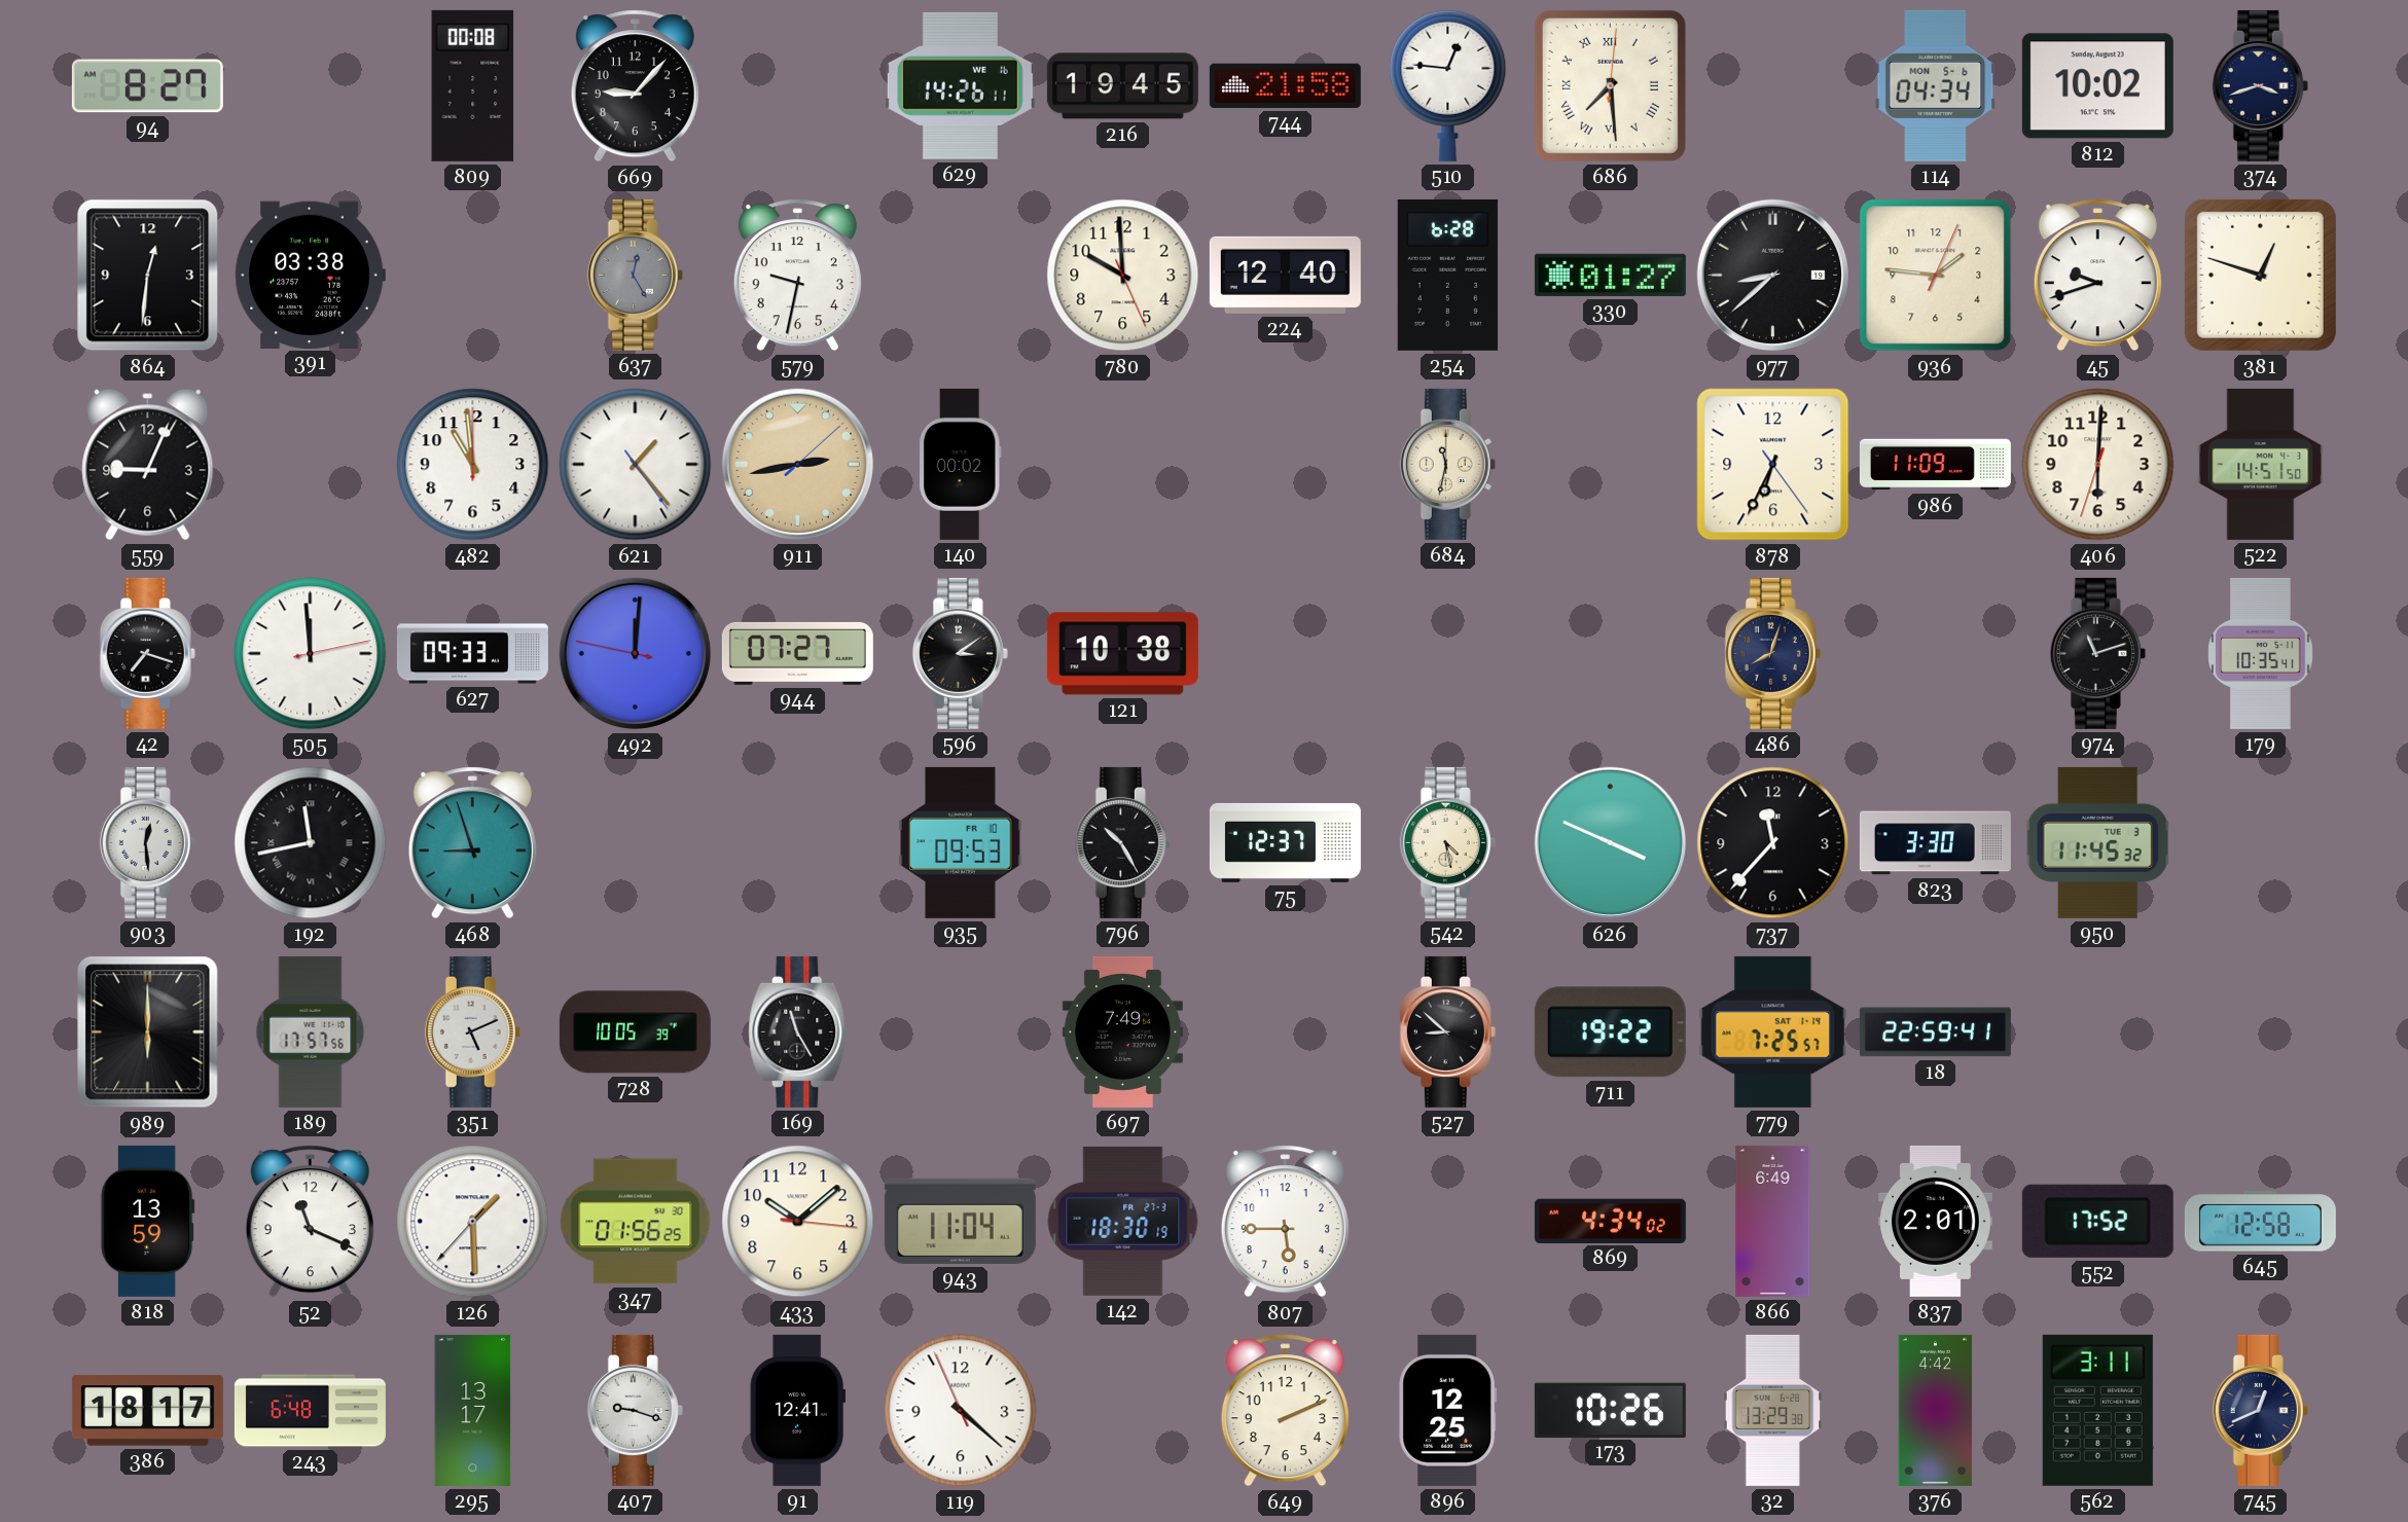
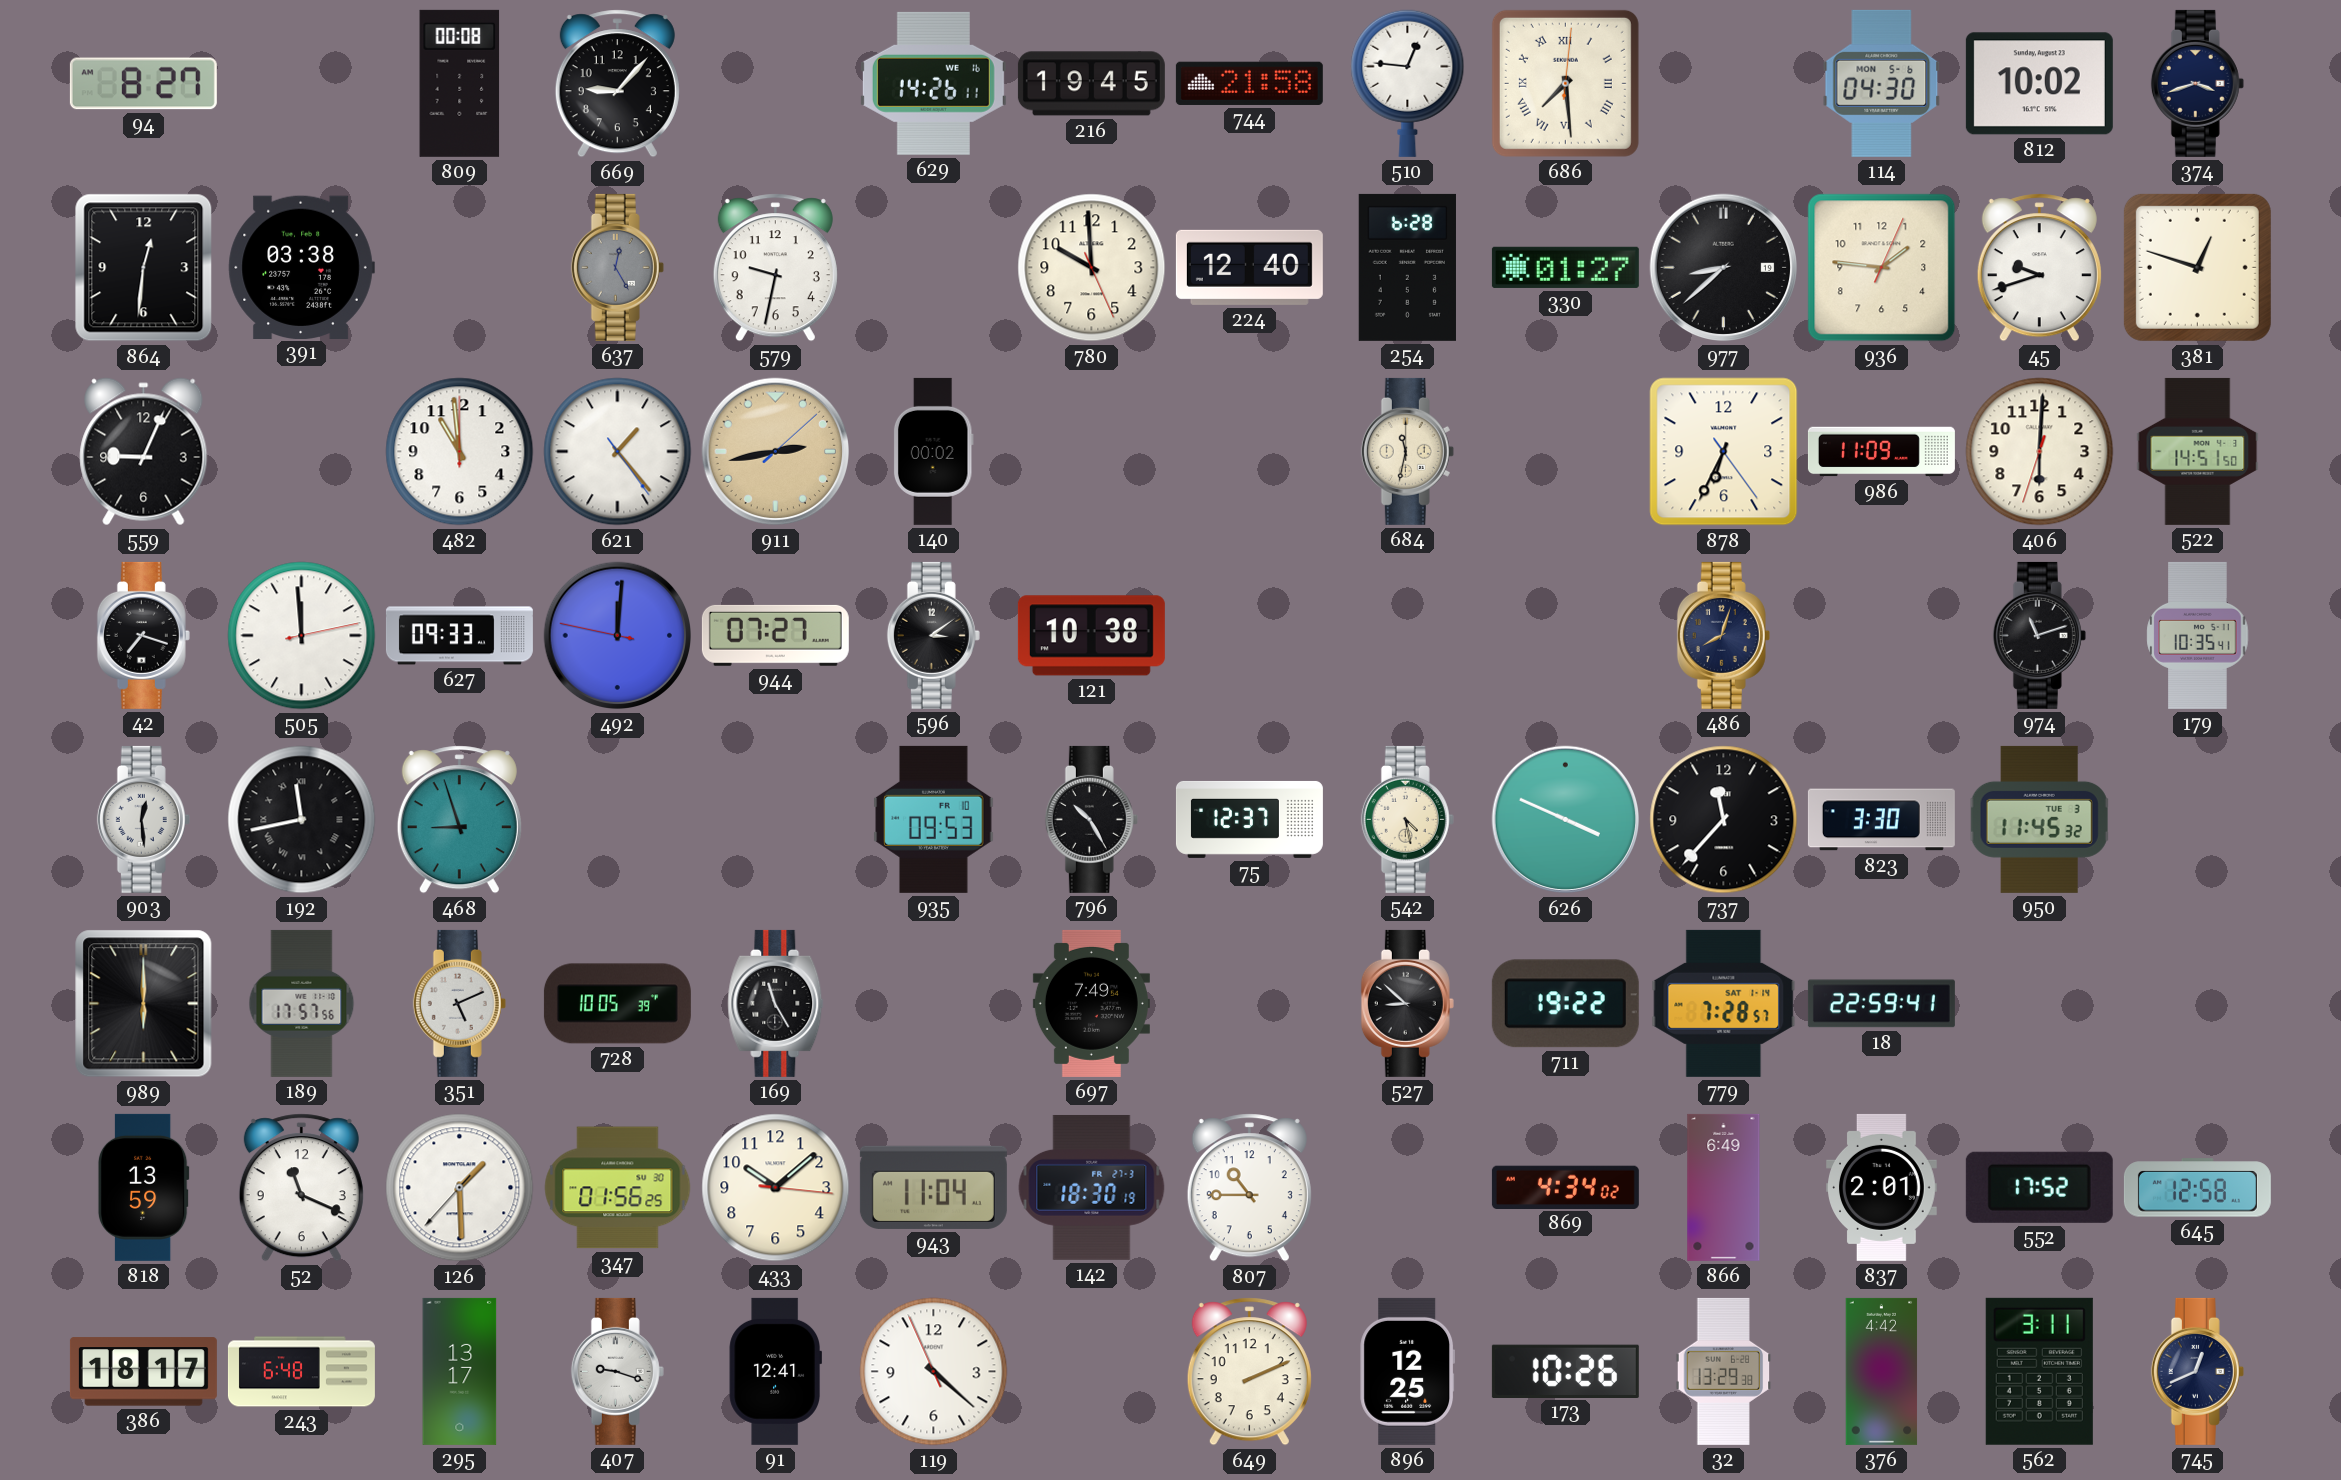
114: 04:34 -> 04:30
779: 7:25 -> 7:28
807: 5:45 -> 10:45
